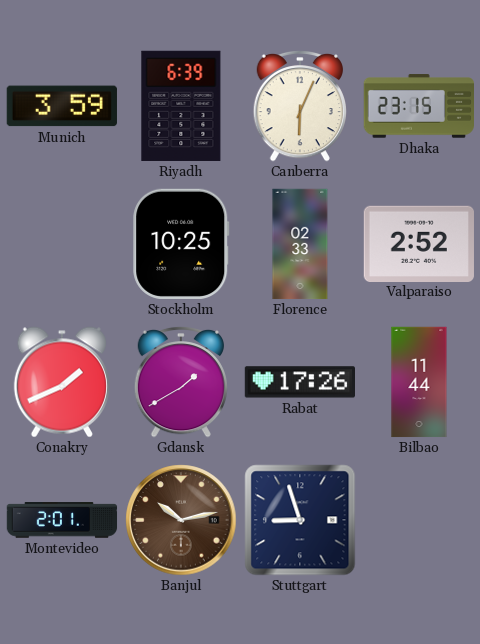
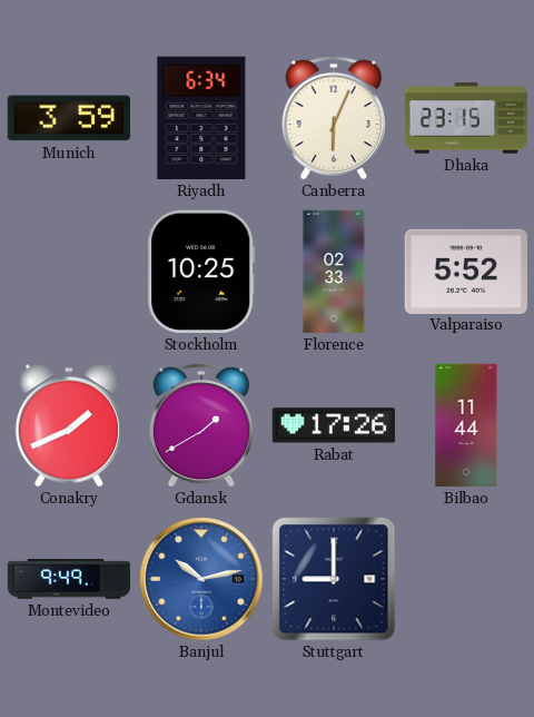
Riyadh: 6:39 -> 6:34
Valparaiso: 2:52 -> 5:52
Montevideo: 2:01 -> 9:49
Banjul dial: brown -> blue
Stuttgart: 8:57 -> 9:00
